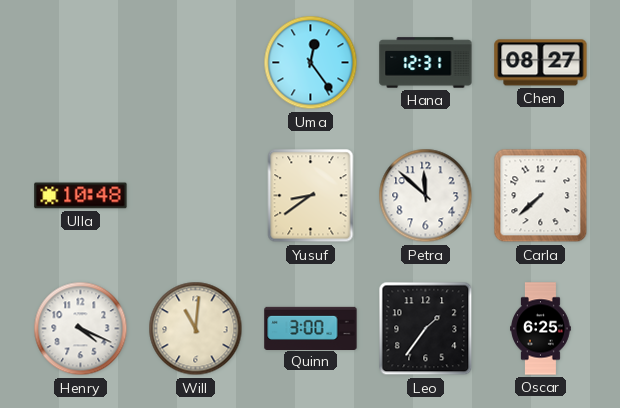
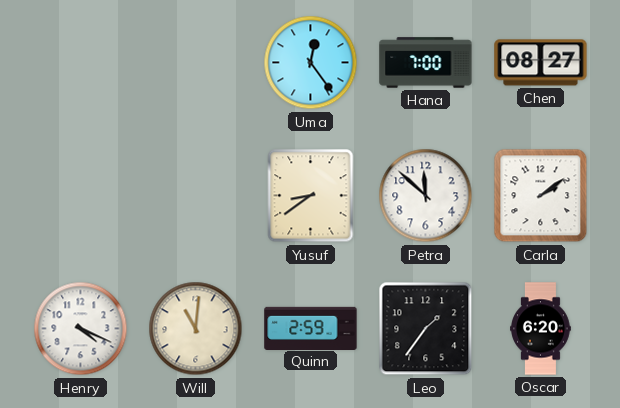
Hana: 12:31 -> 7:00
Ulla: 10:48 -> none
Carla: 7:38 -> 2:09
Quinn: 3:00 -> 2:59
Oscar: 6:25 -> 6:20
